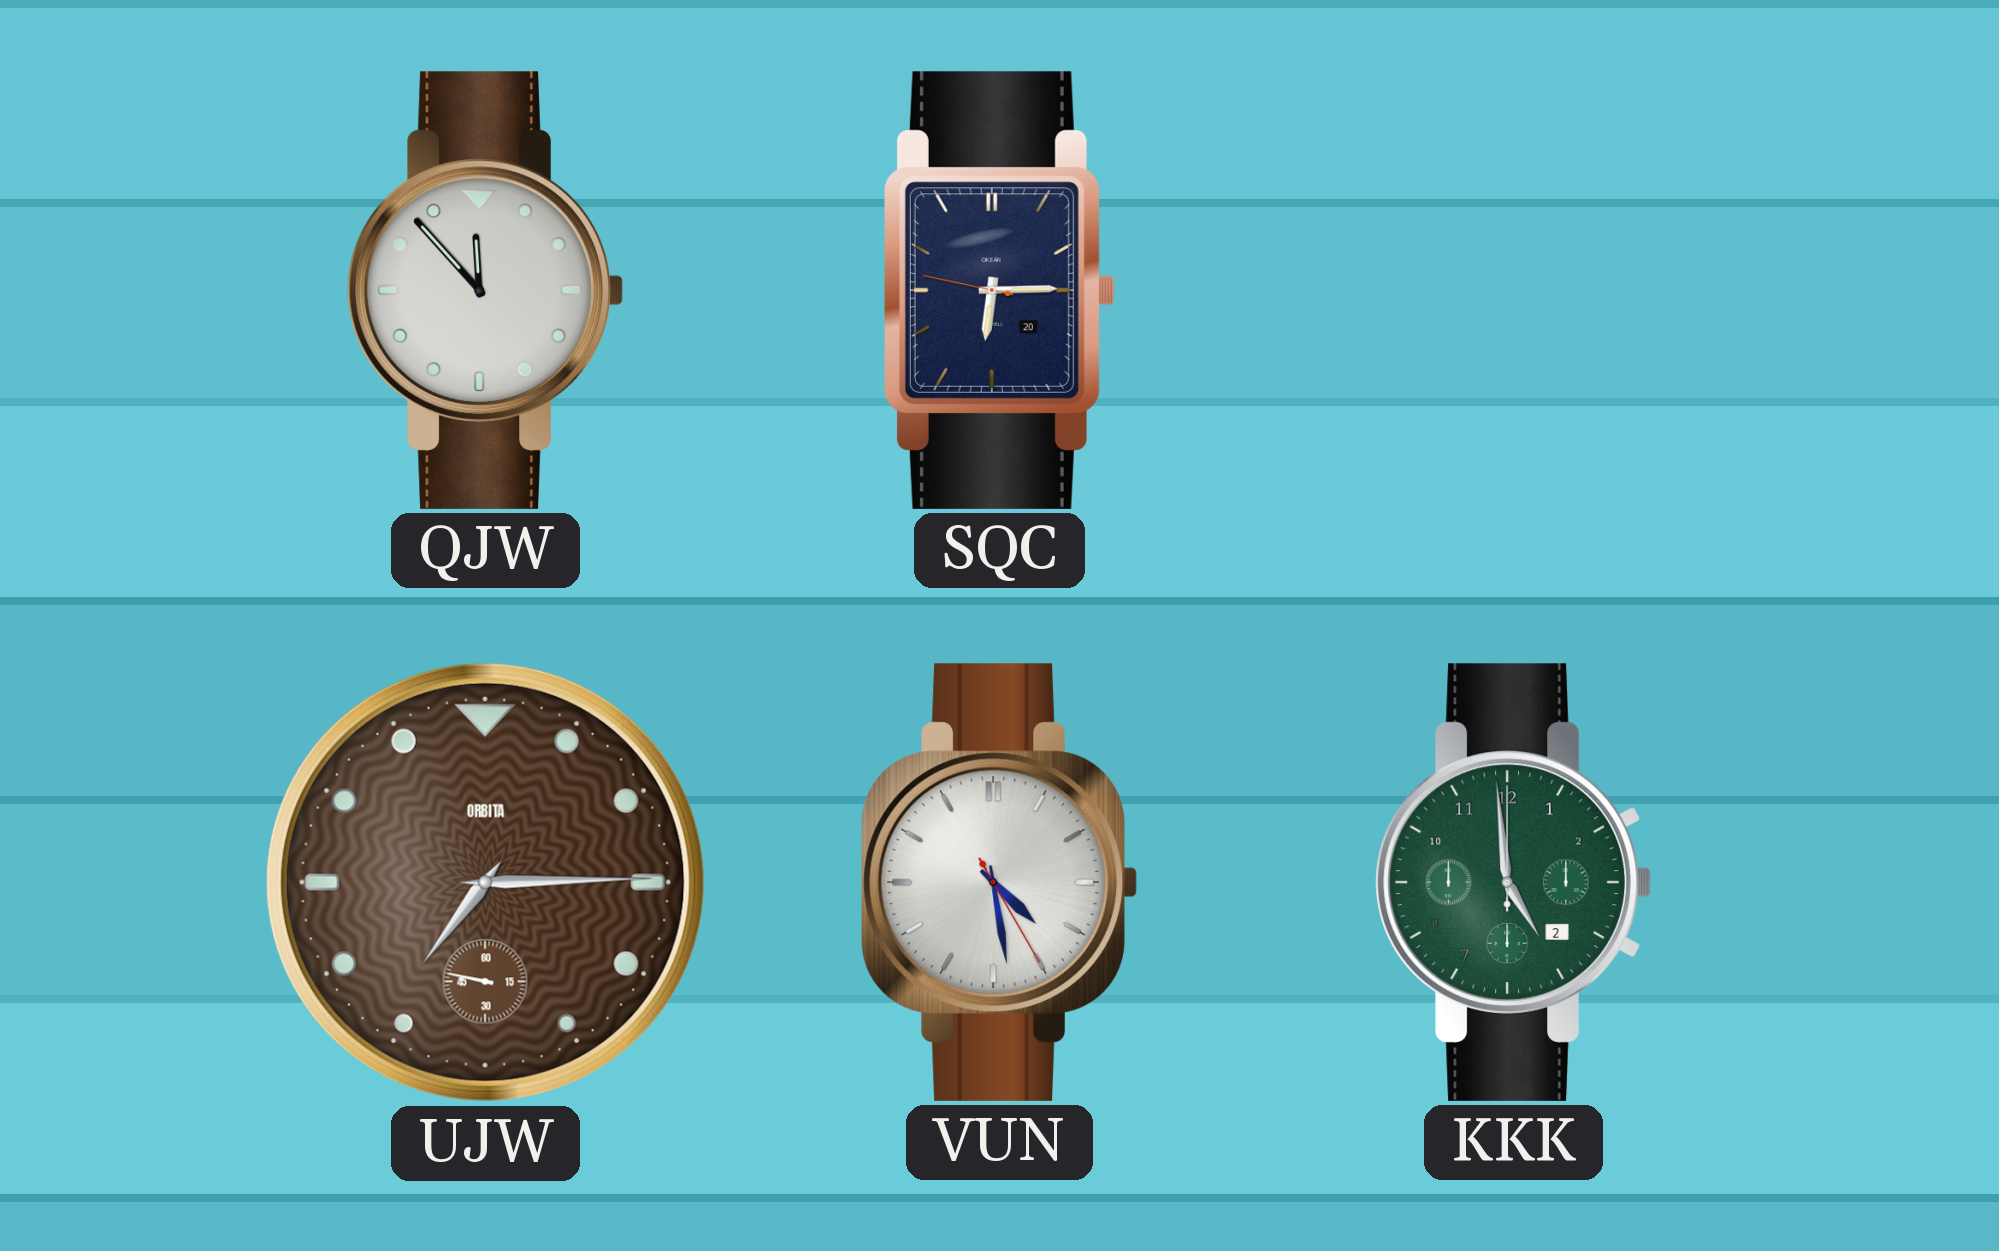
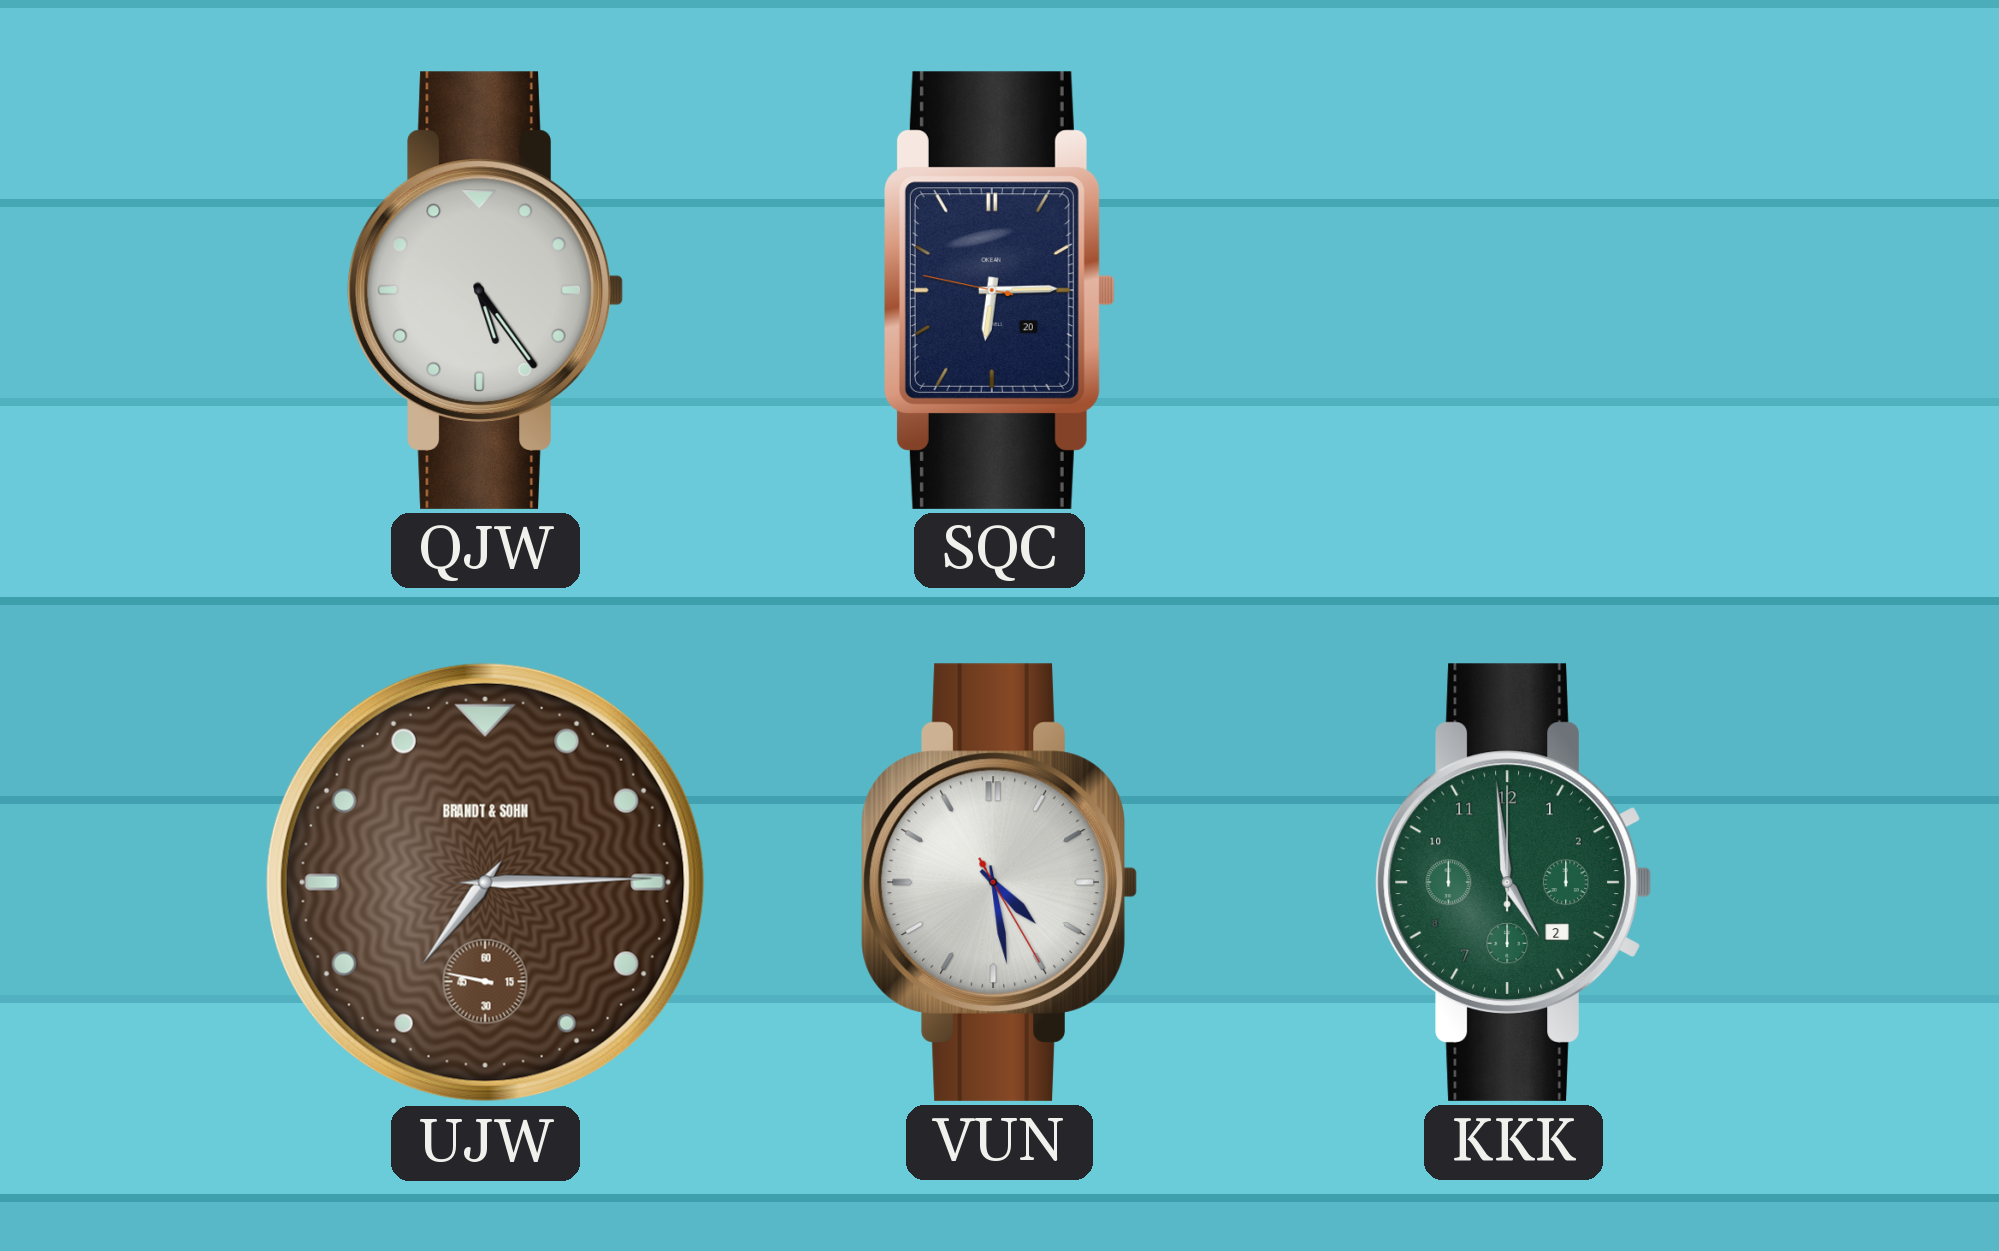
QJW: 11:53 -> 5:24
UJW brand: ORBITA -> BRANDT & SOHN
